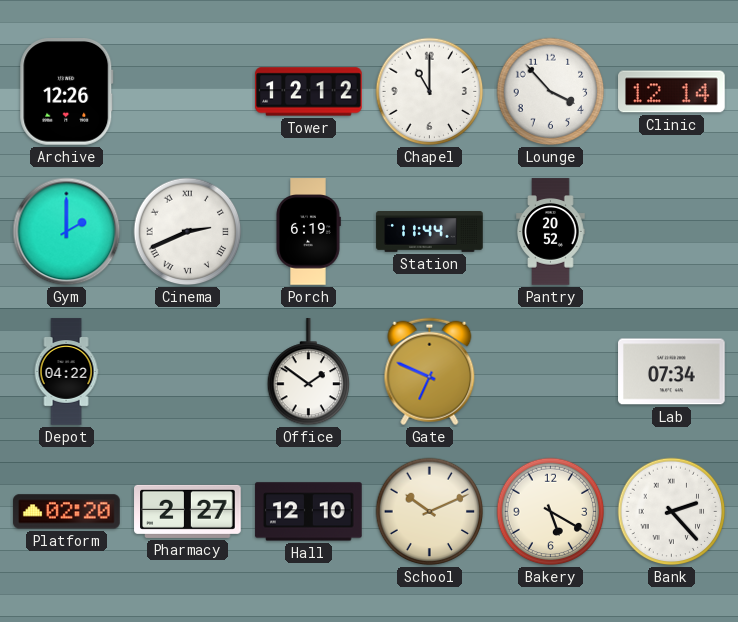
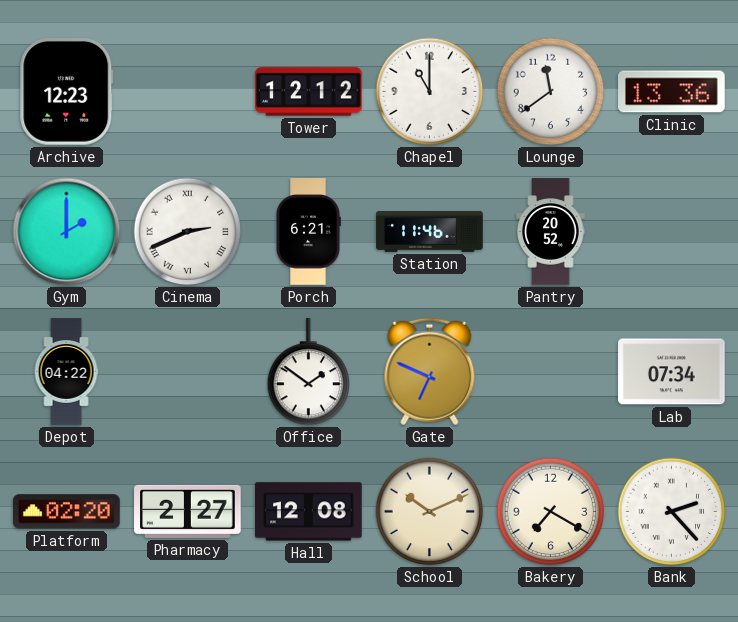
Archive: 12:26 -> 12:23
Lounge: 3:53 -> 11:39
Clinic: 12:14 -> 13:36
Porch: 6:19 -> 6:21
Station: 11:44 -> 11:46
Hall: 12:10 -> 12:08
Bakery: 5:20 -> 7:20
